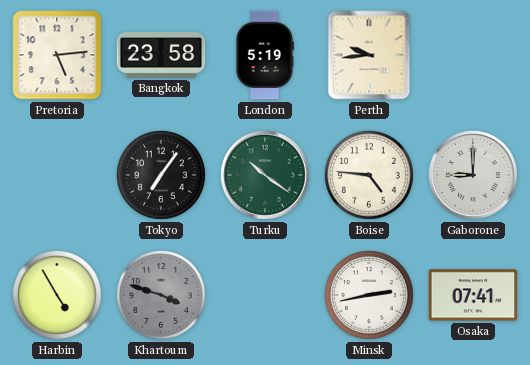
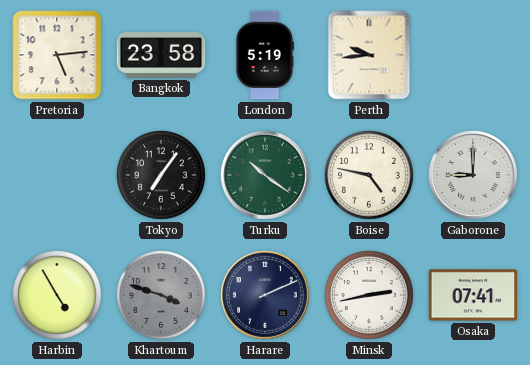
Boise: 4:46 -> 4:47
Harare: none -> 2:11
